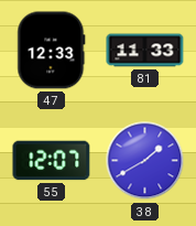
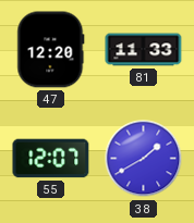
47: 12:33 -> 12:20
